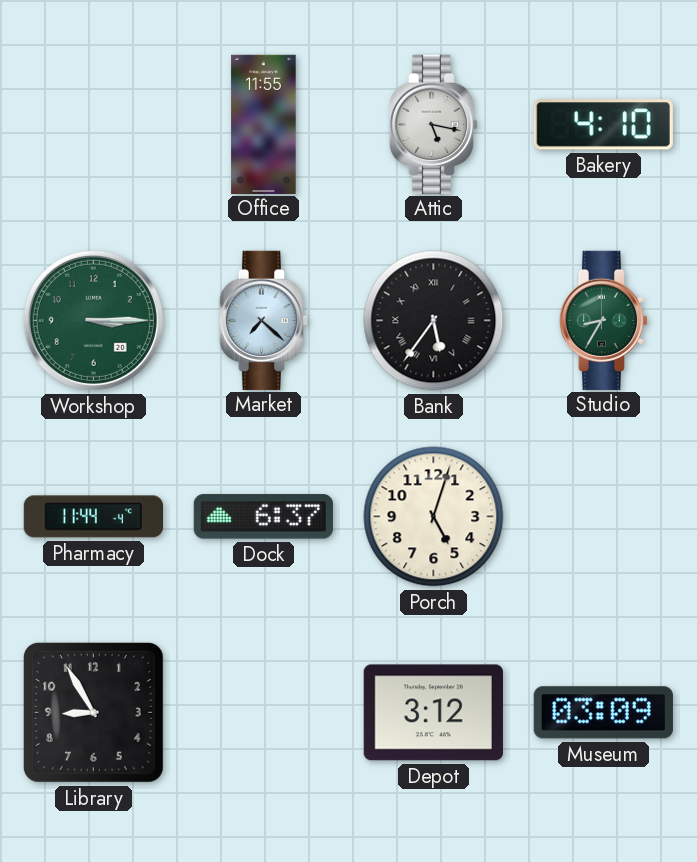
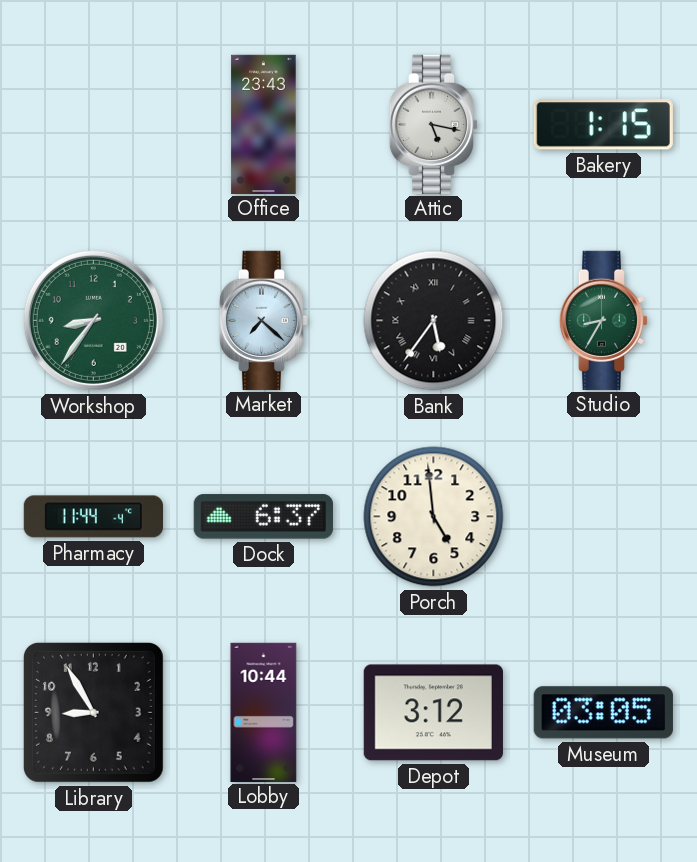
Office: 11:55 -> 23:43
Bakery: 4:10 -> 1:15
Workshop: 3:15 -> 8:36
Porch: 5:03 -> 4:59
Lobby: none -> 10:44
Museum: 03:09 -> 03:05
